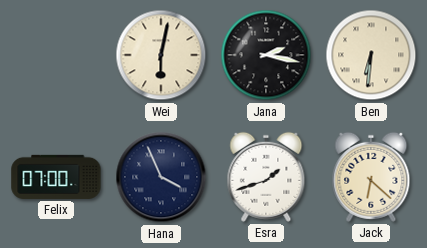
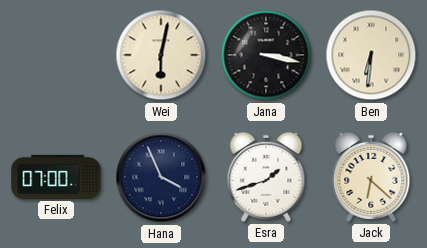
Jana: 2:17 -> 3:17
